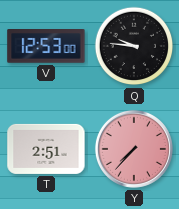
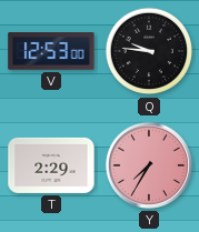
T: 2:51 -> 2:29
Y: 7:37 -> 7:35
